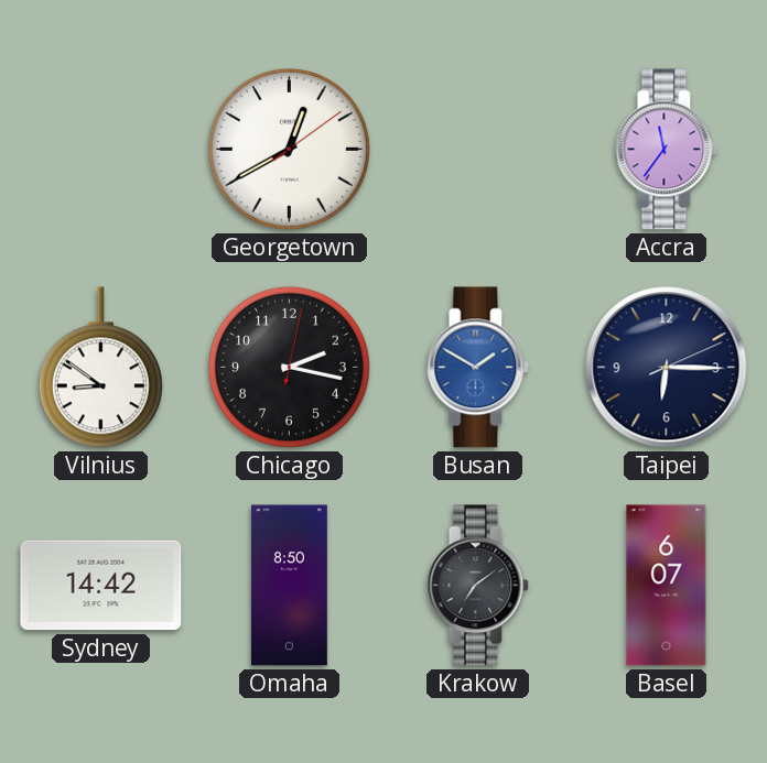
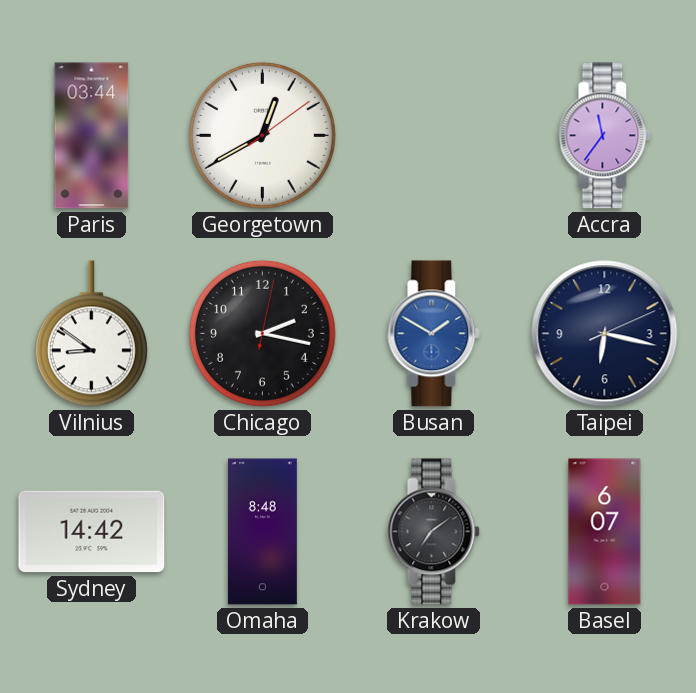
Paris: none -> 03:44
Taipei: 6:15 -> 6:17
Omaha: 8:50 -> 8:48
